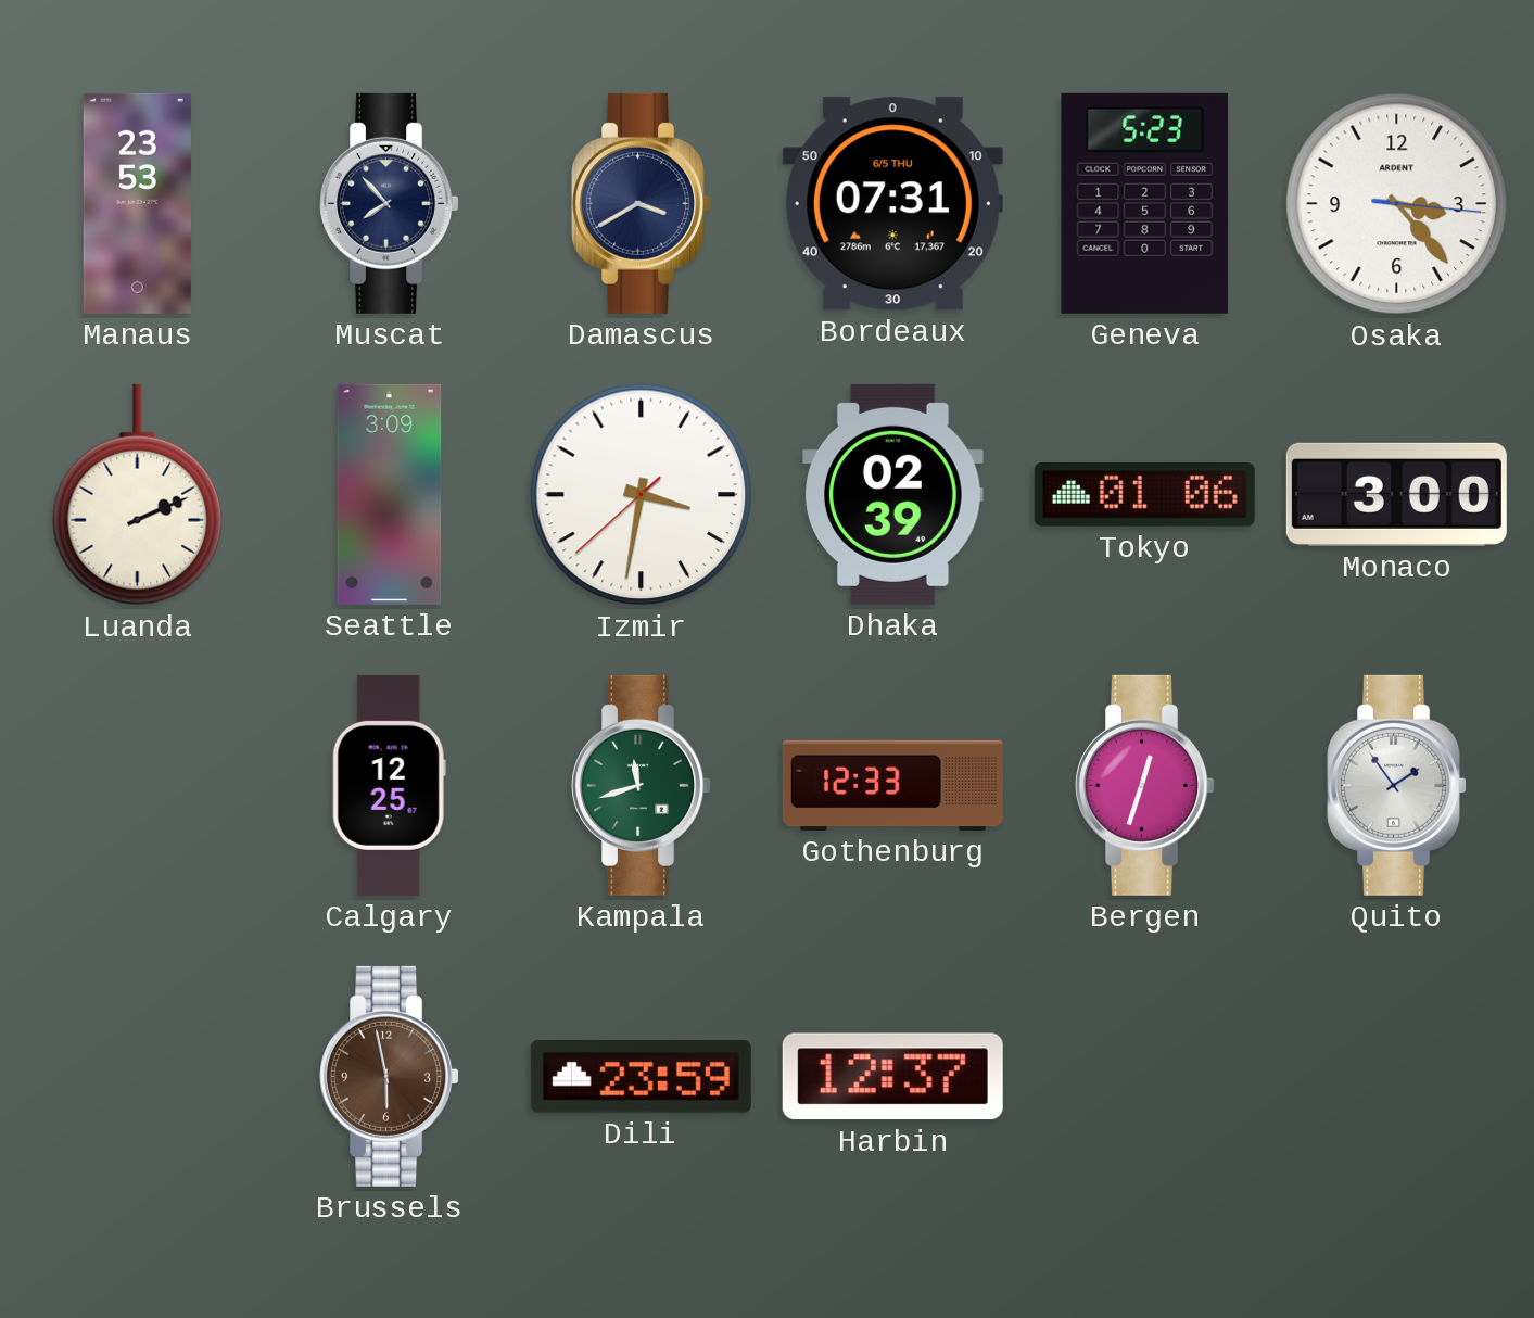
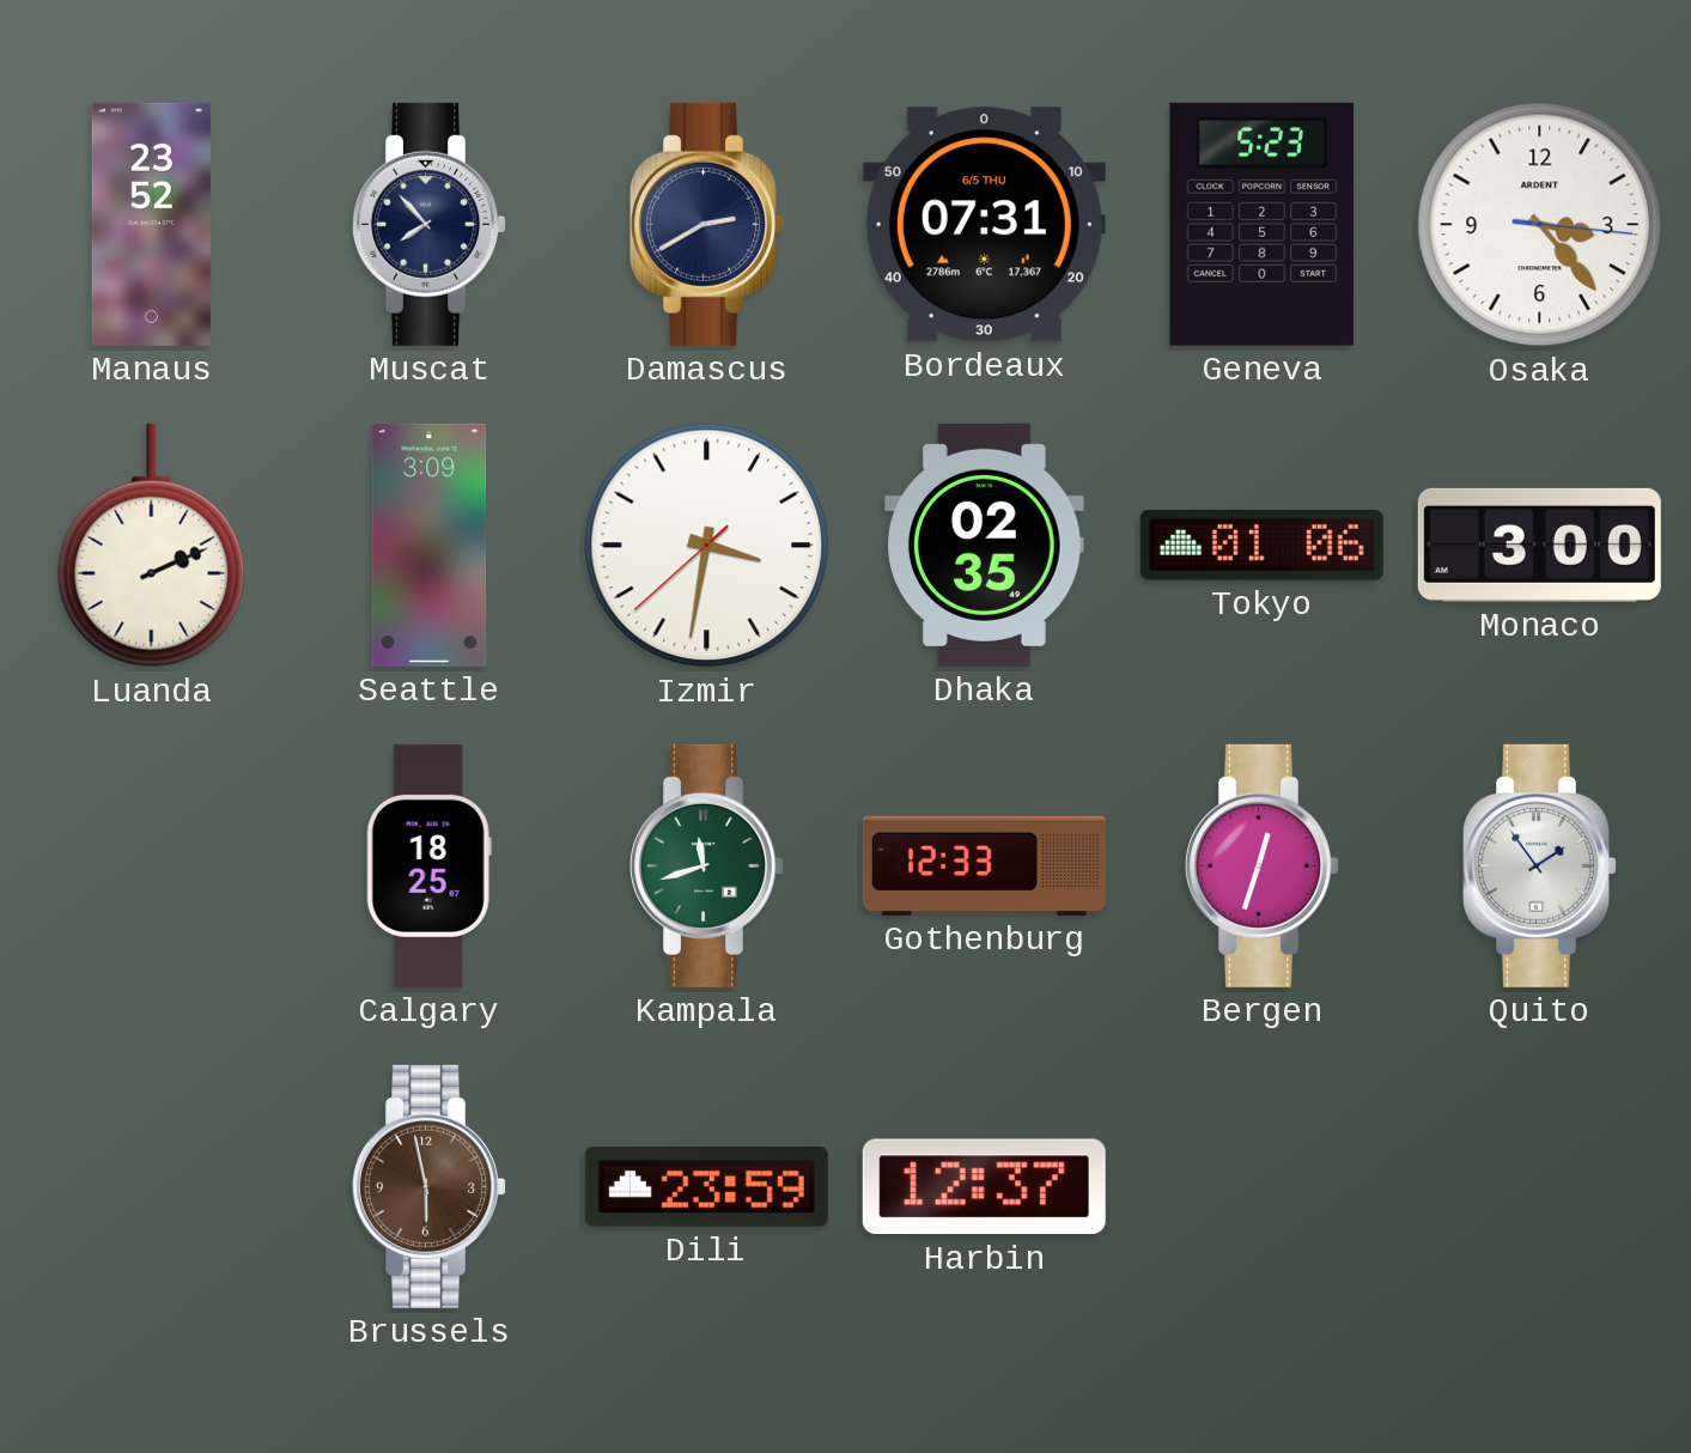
Manaus: 23:53 -> 23:52
Damascus: 3:40 -> 2:40
Dhaka: 02:39 -> 02:35
Calgary: 12:25 -> 18:25
